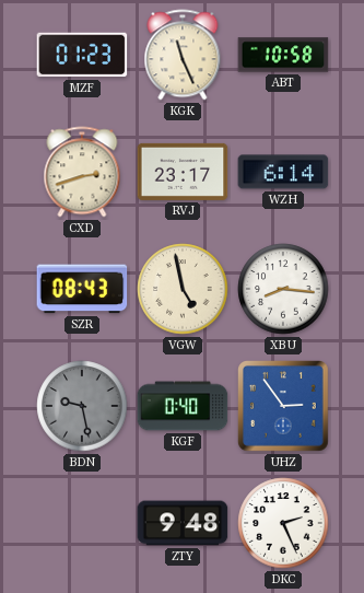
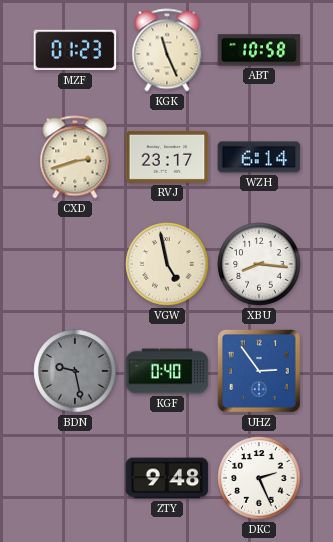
SZR: 08:43 -> none
